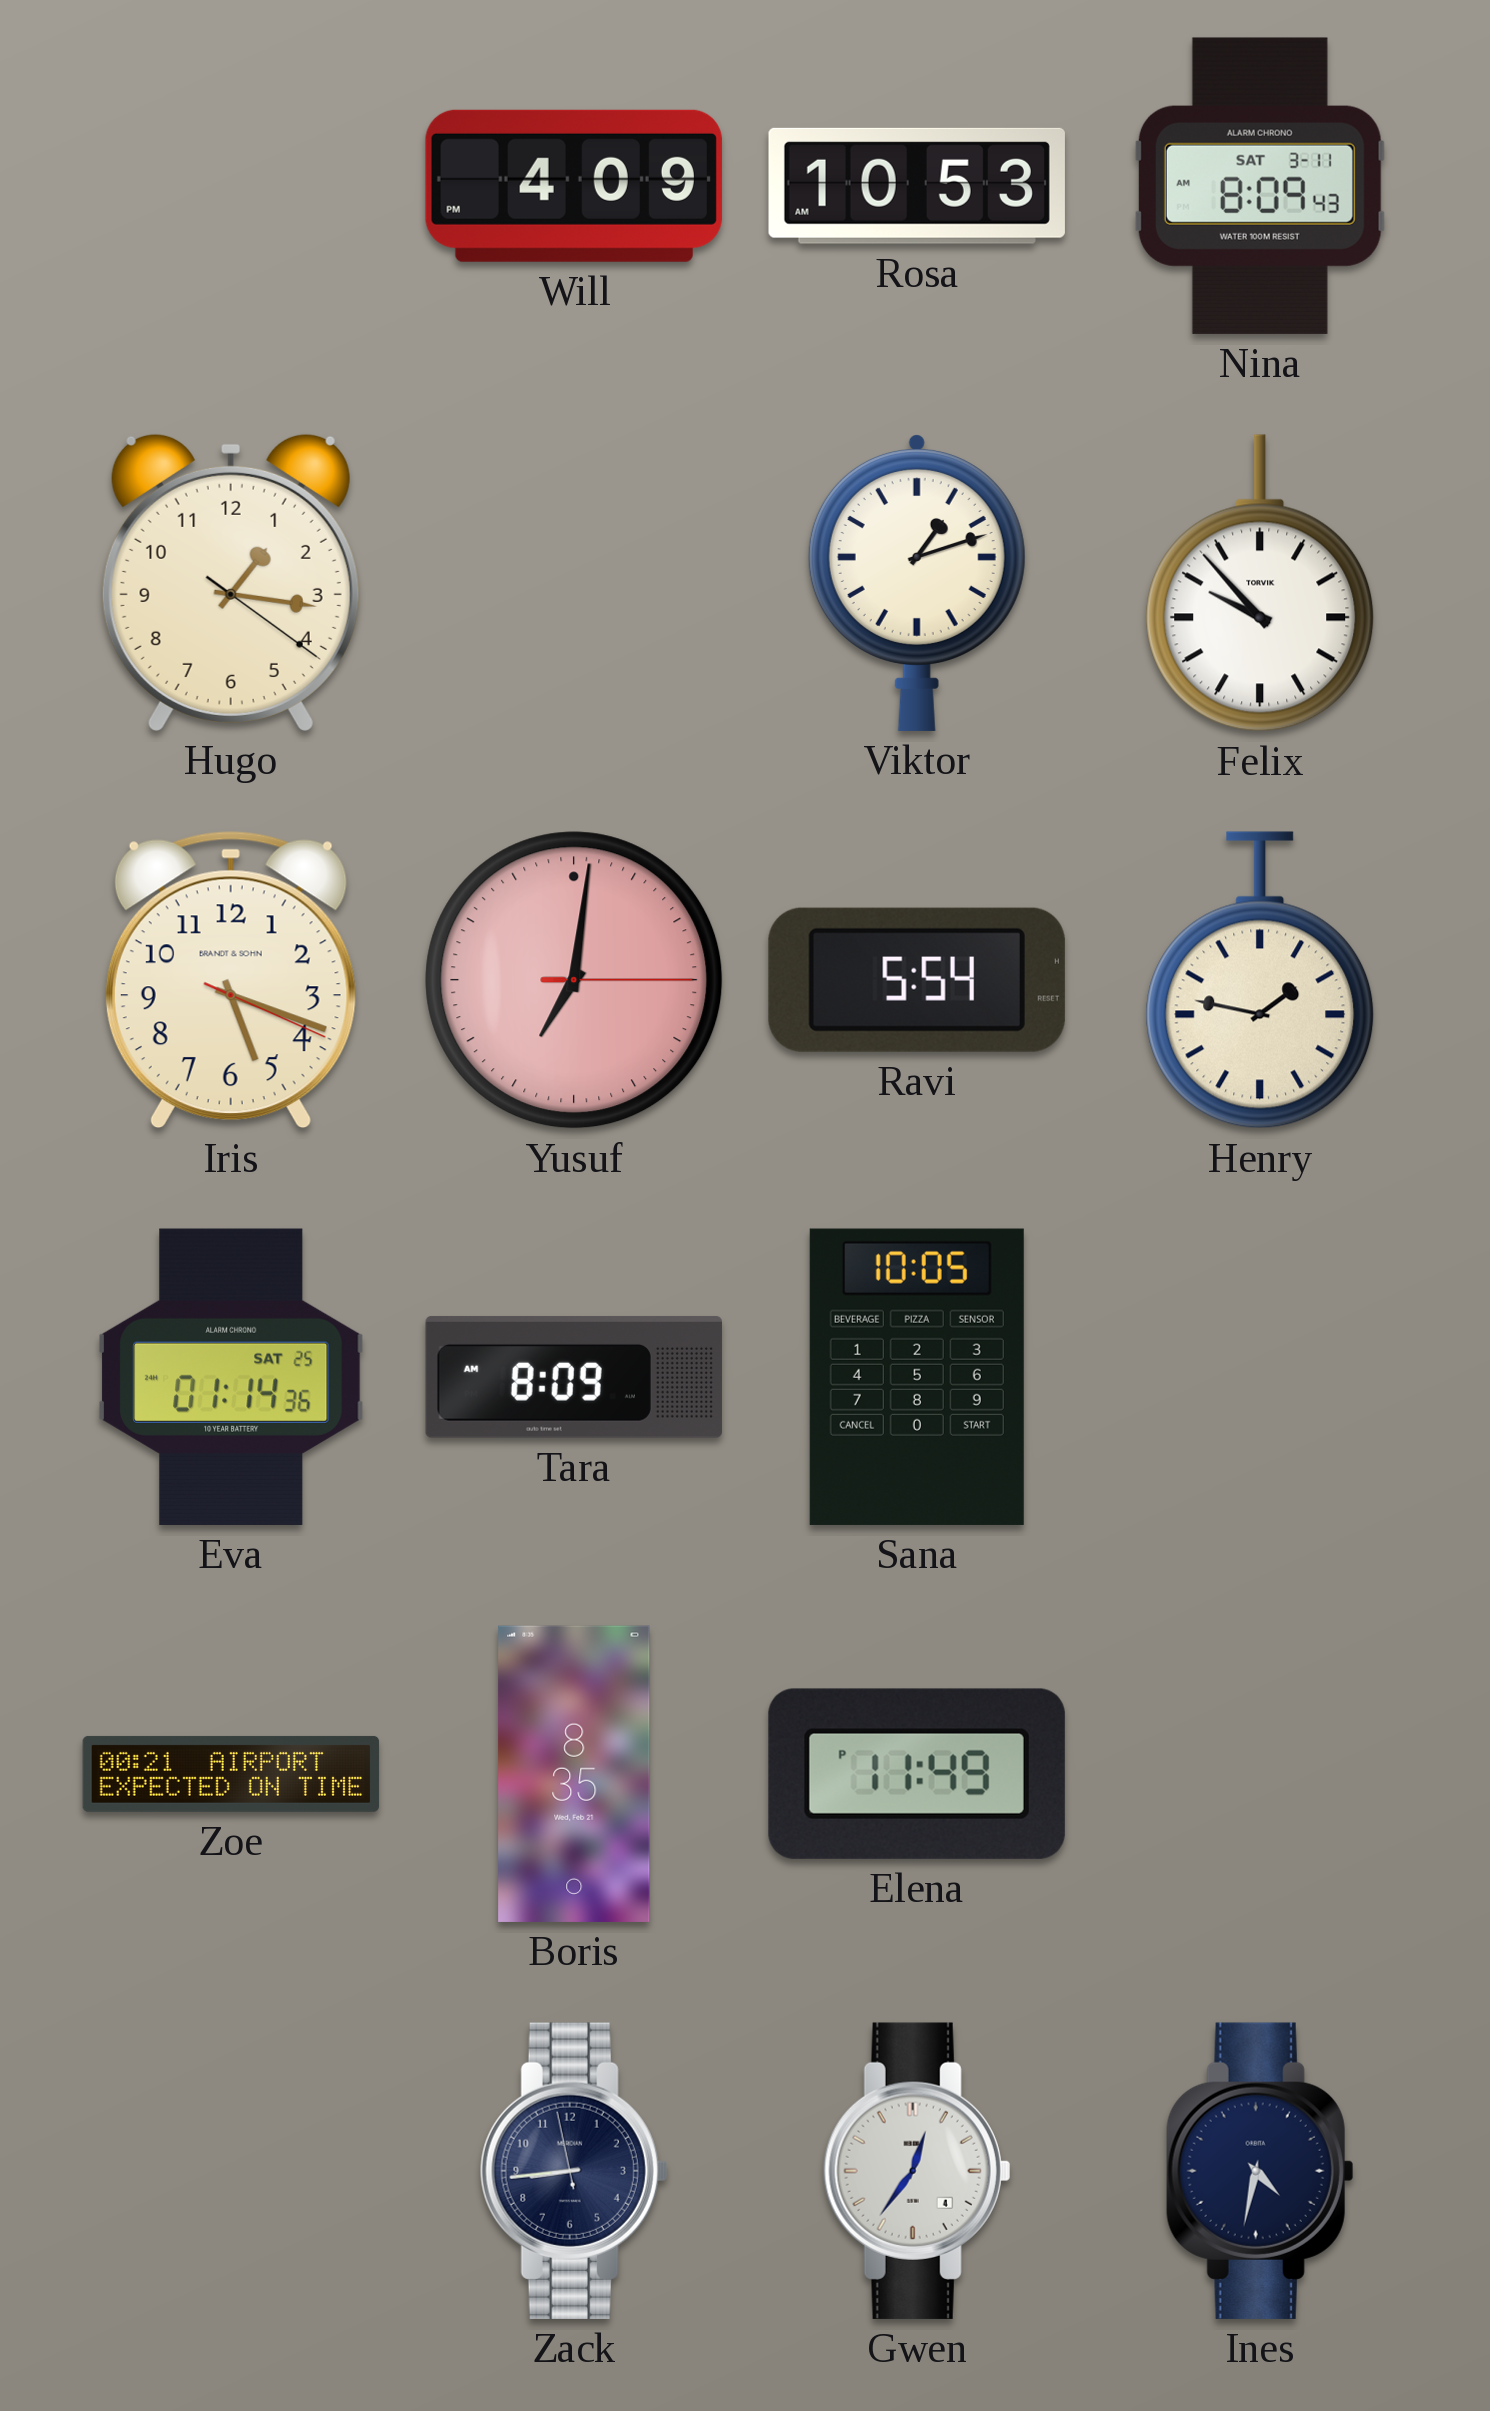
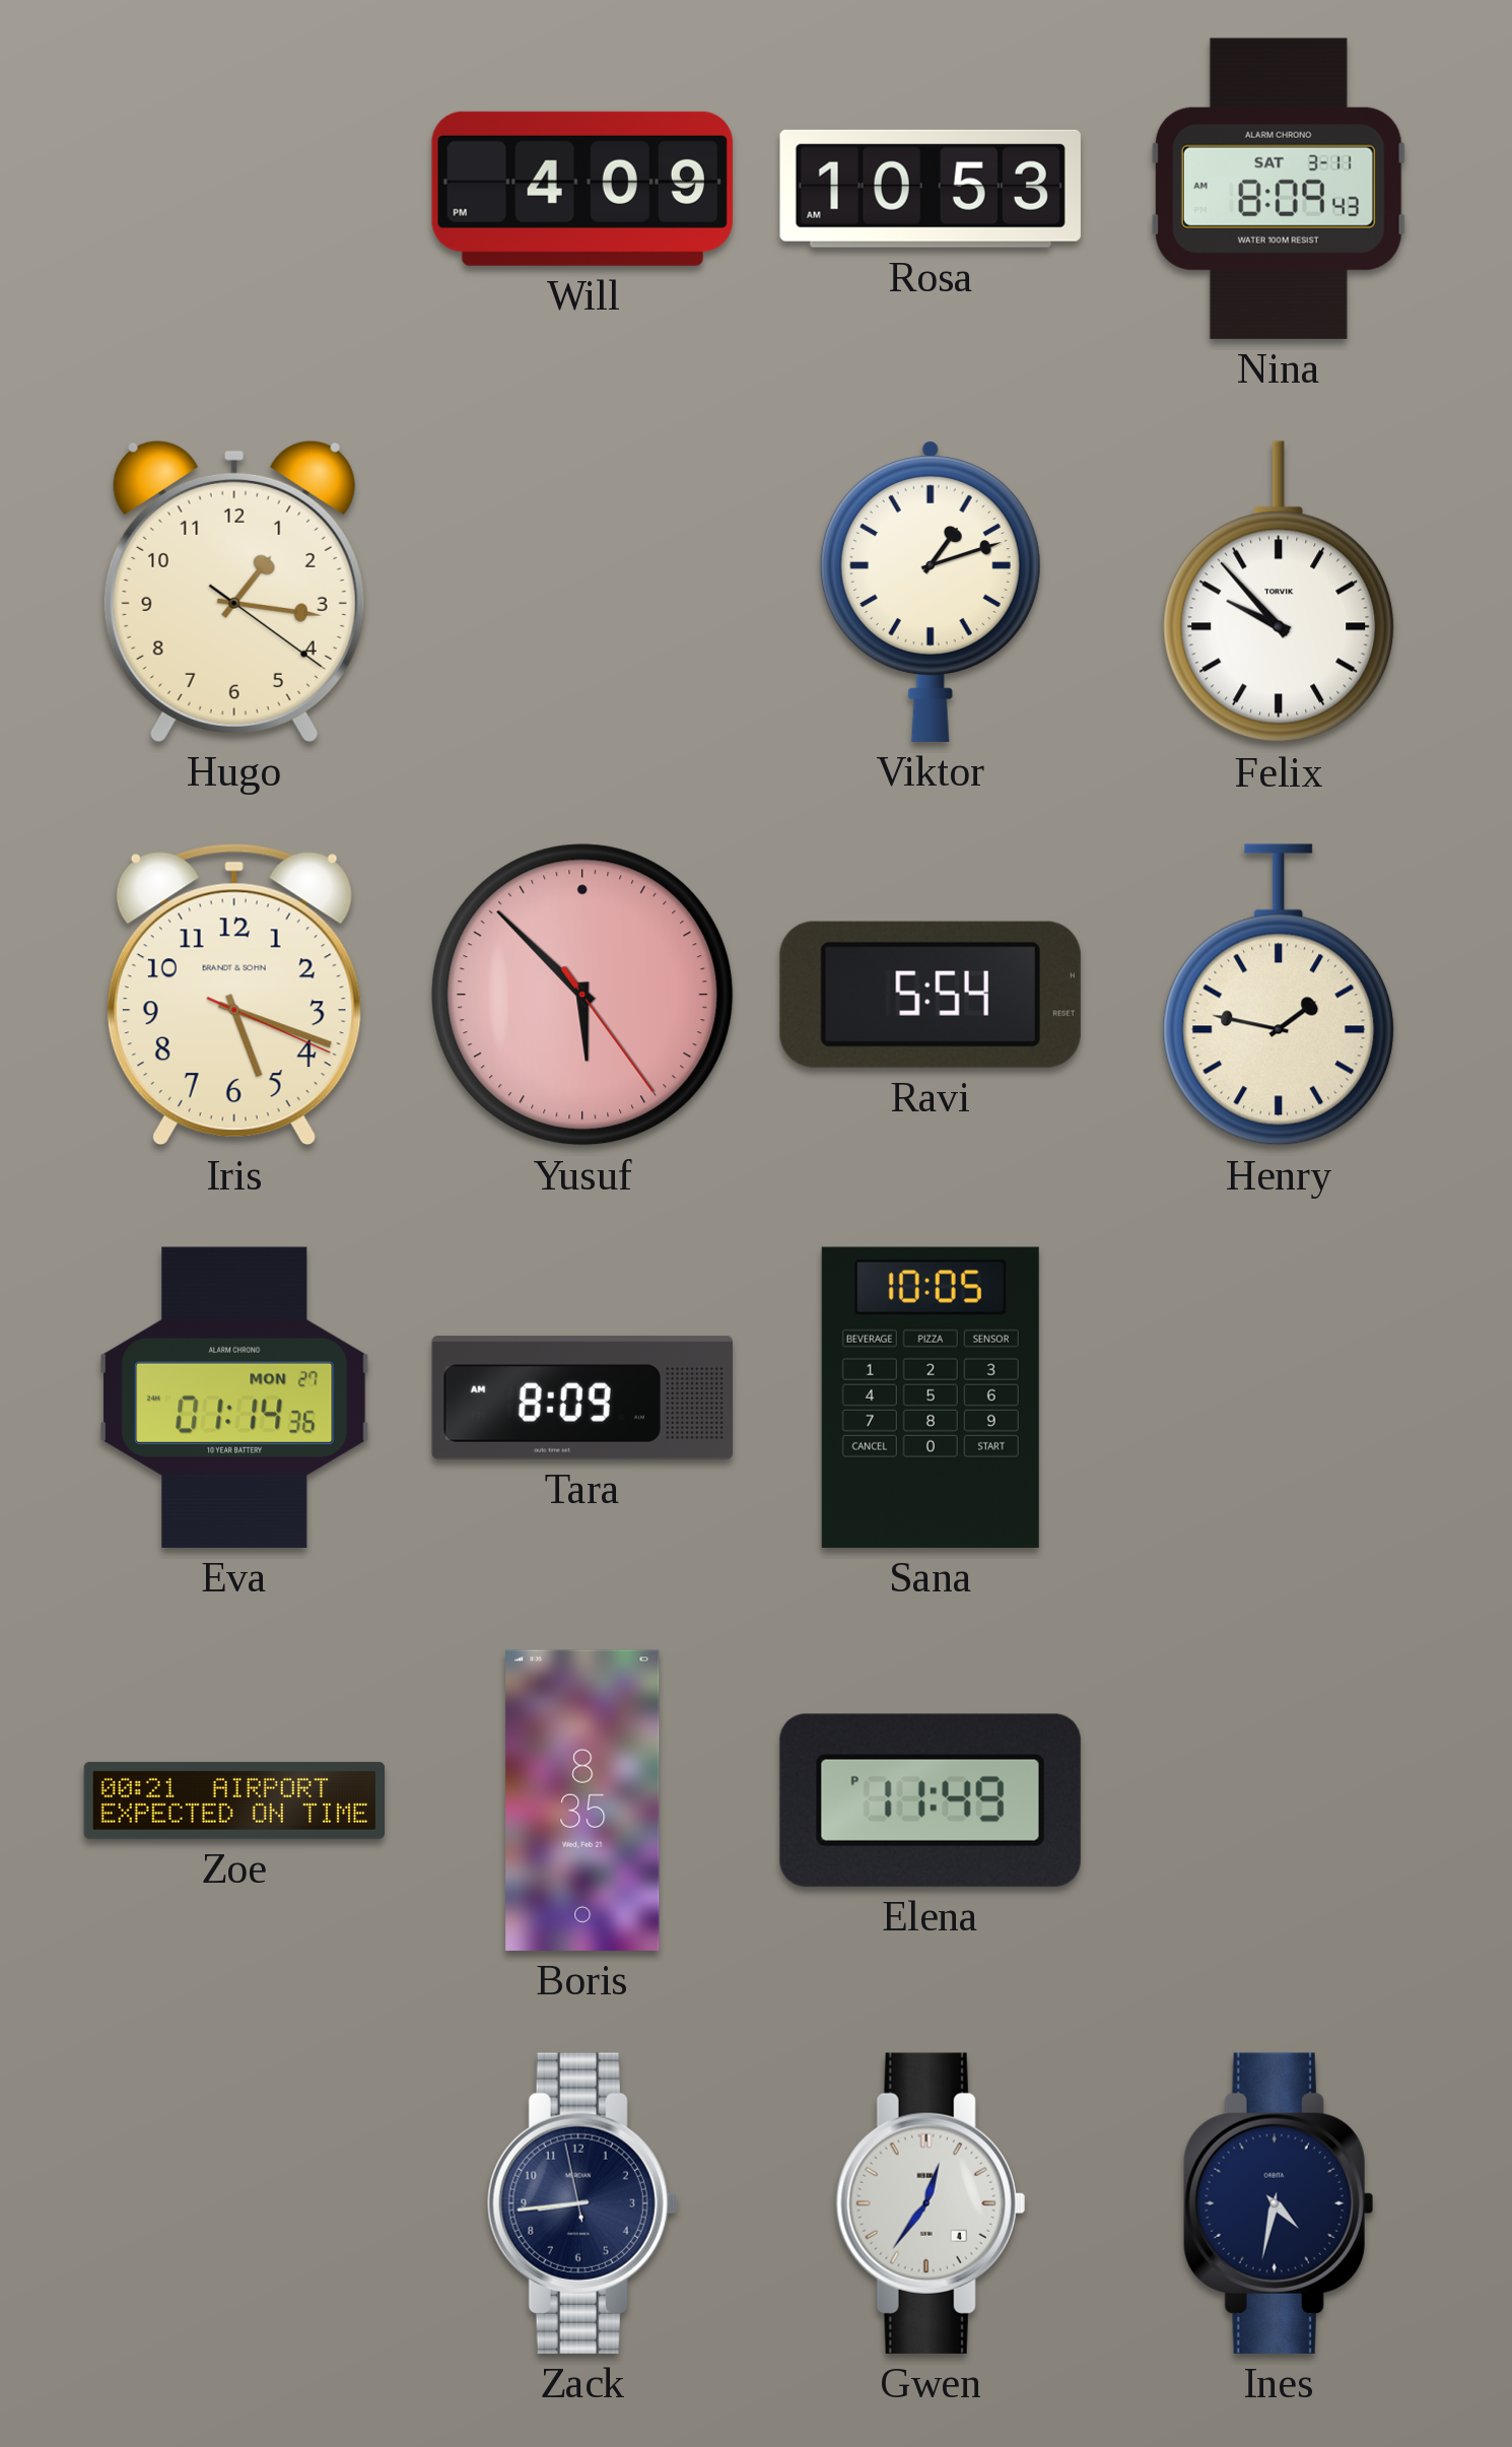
Yusuf: 7:01 -> 5:52
Eva date: SAT 25 -> MON 27
